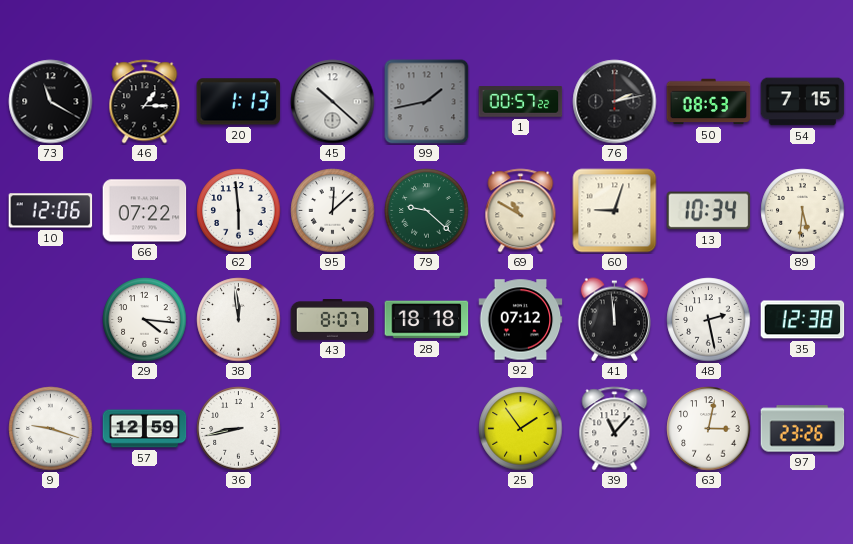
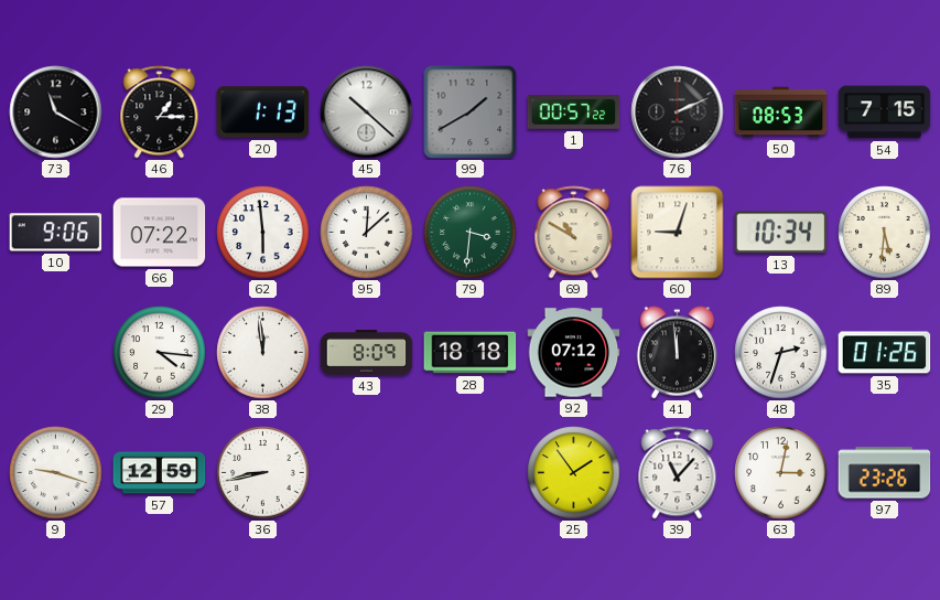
99: 1:43 -> 1:40
76: 2:13 -> 2:11
10: 12:06 -> 9:06
79: 9:22 -> 3:31
43: 8:07 -> 8:09
48: 2:28 -> 2:33
35: 12:38 -> 01:26
